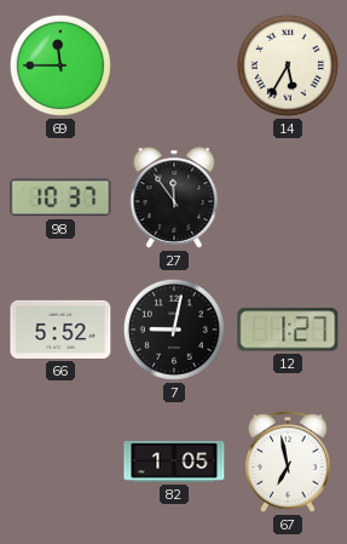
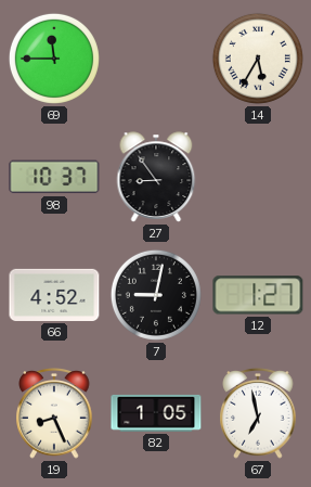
27: 11:54 -> 8:54
66: 5:52 -> 4:52
19: none -> 8:26
